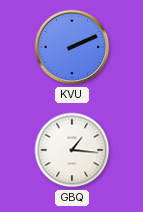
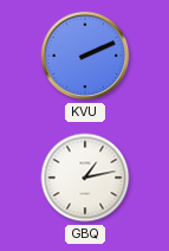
GBQ: 1:16 -> 1:13
